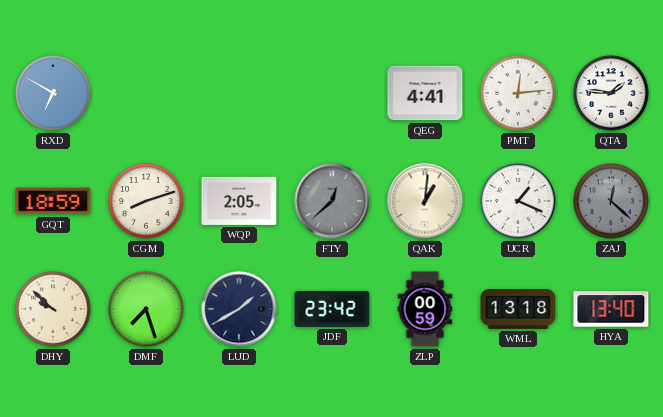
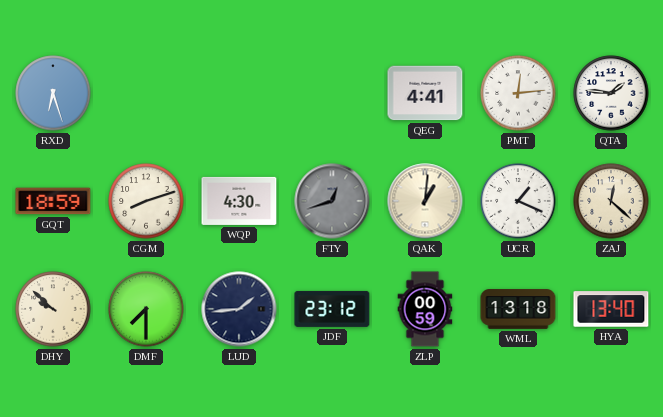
RXD: 6:50 -> 6:27
WQP: 2:05 -> 4:30
FTY: 12:38 -> 12:42
ZAJ dial: grey -> cream
DMF: 7:27 -> 7:30
LUD: 1:40 -> 1:44
JDF: 23:42 -> 23:12
